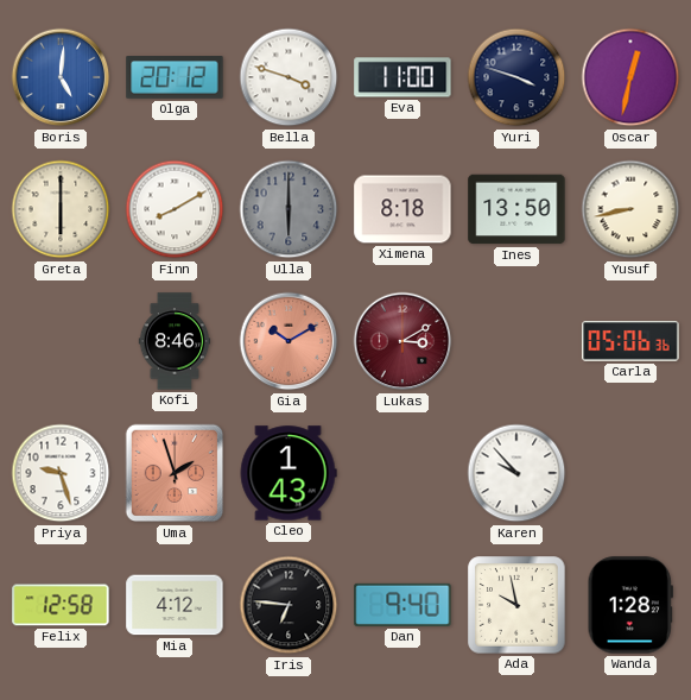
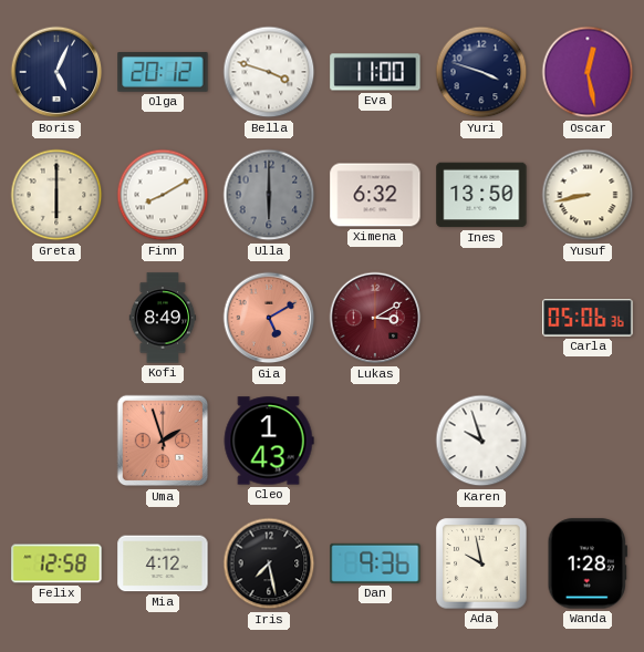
Boris: 5:01 -> 5:04
Boris dial: blue -> navy
Oscar: 12:32 -> 12:28
Ximena: 8:18 -> 6:32
Kofi: 8:46 -> 8:49
Gia: 10:10 -> 5:10
Priya: 9:27 -> none
Karen: 9:53 -> 9:57
Iris: 6:46 -> 7:28
Dan: 9:40 -> 9:36
